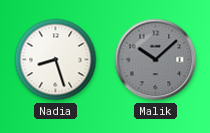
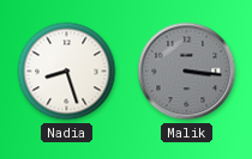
Malik: 10:08 -> 3:16
